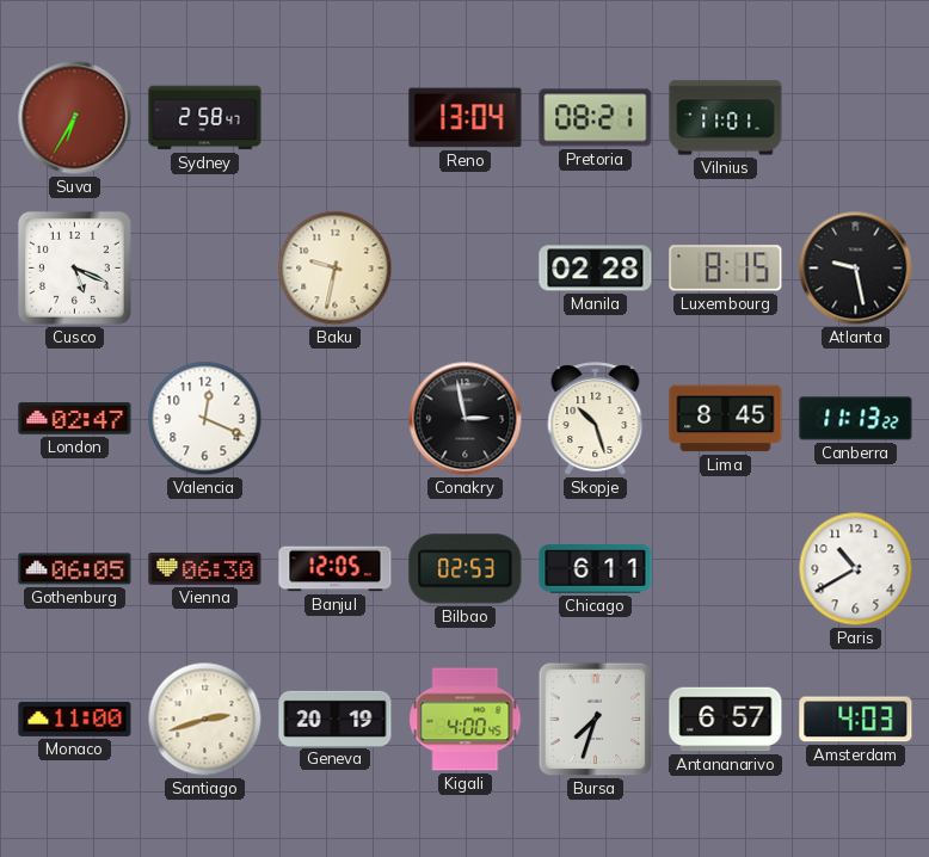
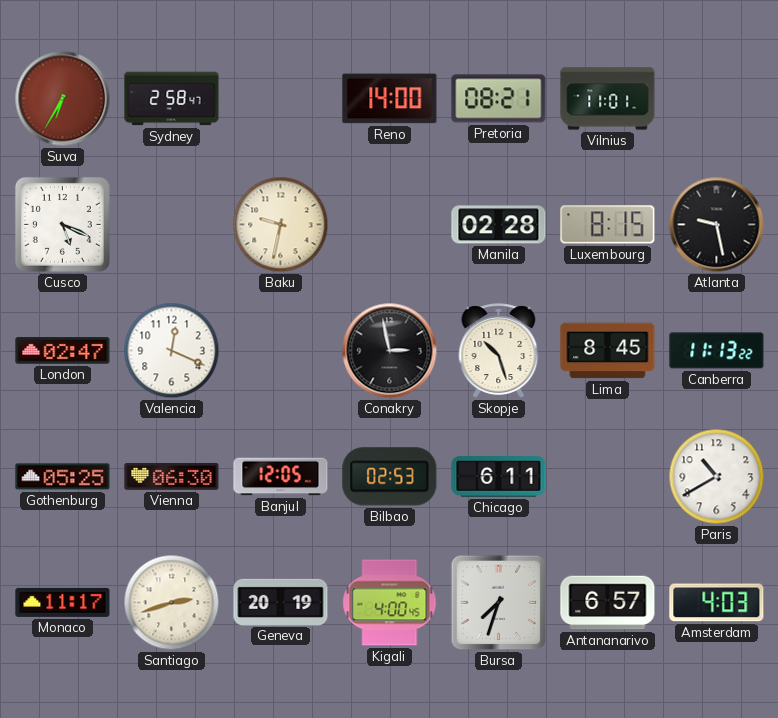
Reno: 13:04 -> 14:00
Gothenburg: 06:05 -> 05:25
Monaco: 11:00 -> 11:17
